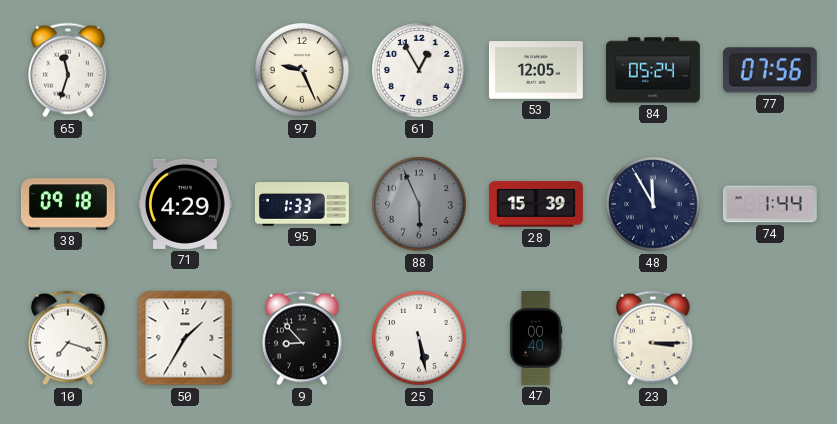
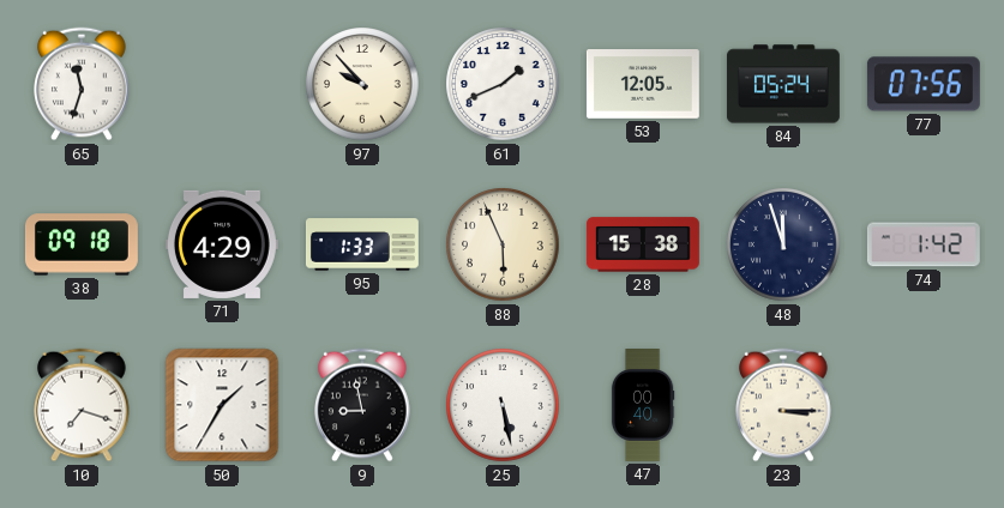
97: 9:26 -> 9:53
61: 12:55 -> 1:41
88 dial: grey -> cream
28: 15:39 -> 15:38
48: 11:55 -> 11:57
74: 1:44 -> 1:42
9: 8:53 -> 8:58
